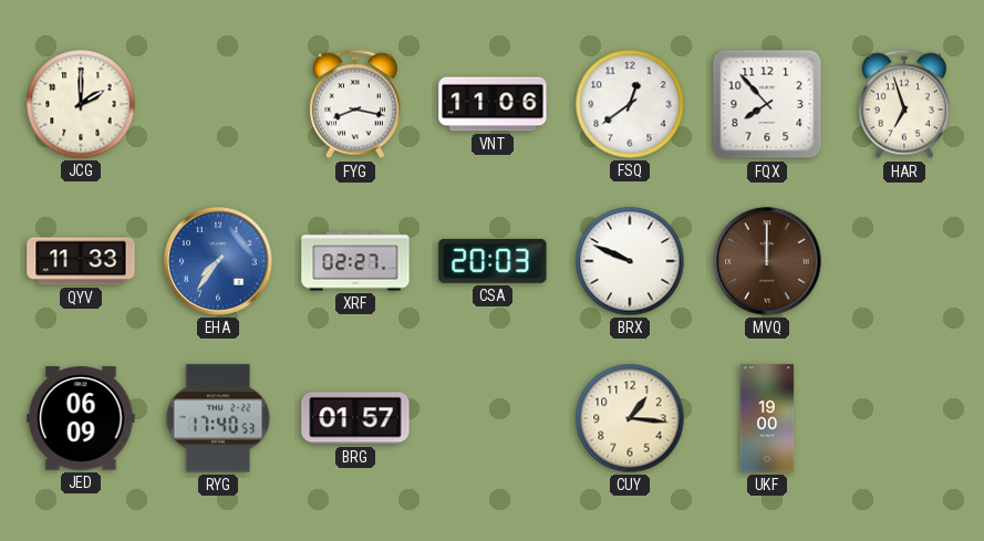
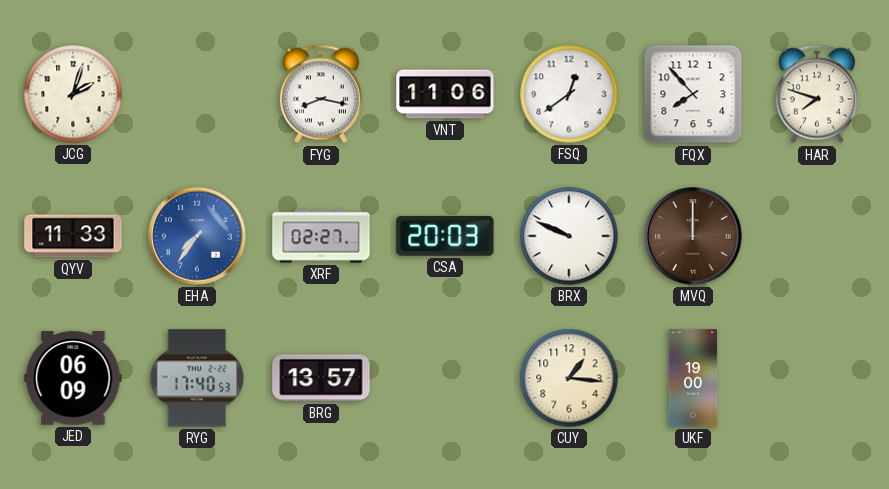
JCG: 2:00 -> 2:03
HAR: 6:57 -> 7:48
BRG: 01:57 -> 13:57
